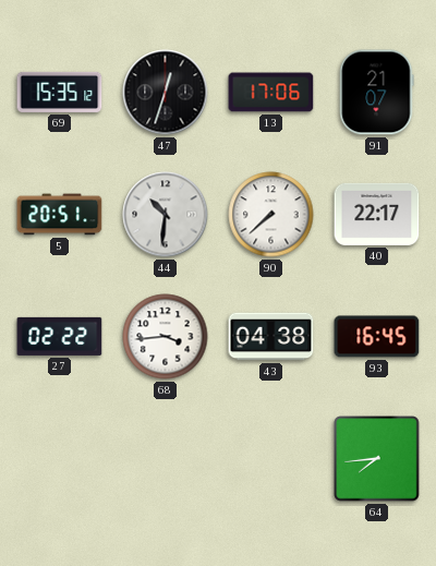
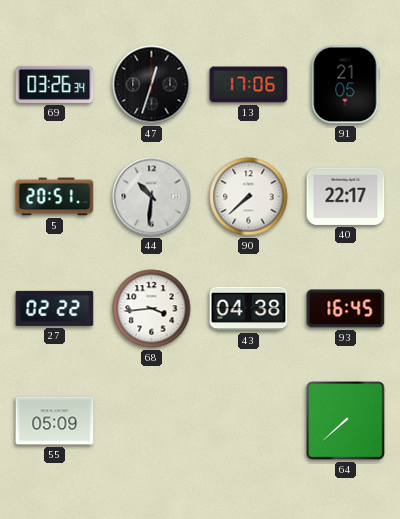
69: 15:35 -> 03:26
91: 21:07 -> 21:05
55: none -> 05:09
64: 7:44 -> 7:38
